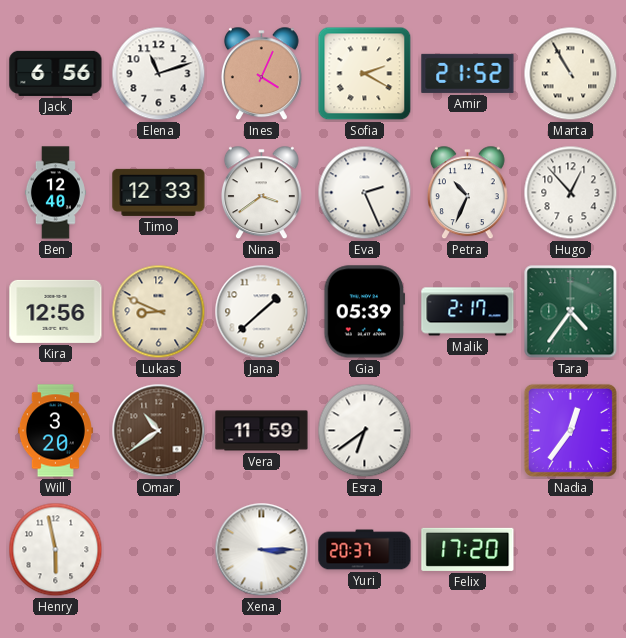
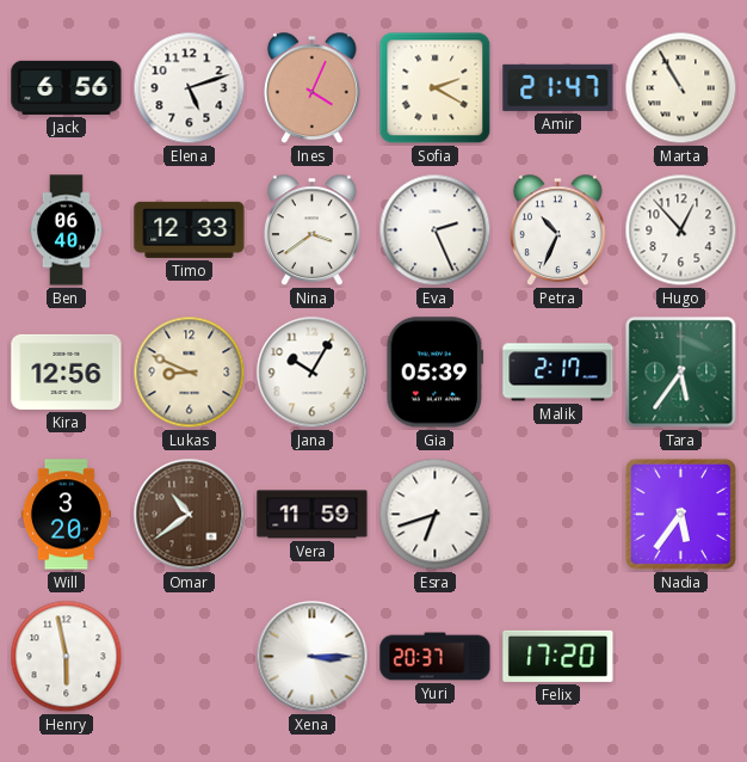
Elena: 11:12 -> 5:12
Amir: 21:52 -> 21:47
Ben: 12:40 -> 06:40
Jana: 1:38 -> 10:05
Tara: 4:36 -> 5:36
Esra: 6:39 -> 6:42
Nadia: 12:36 -> 5:36
